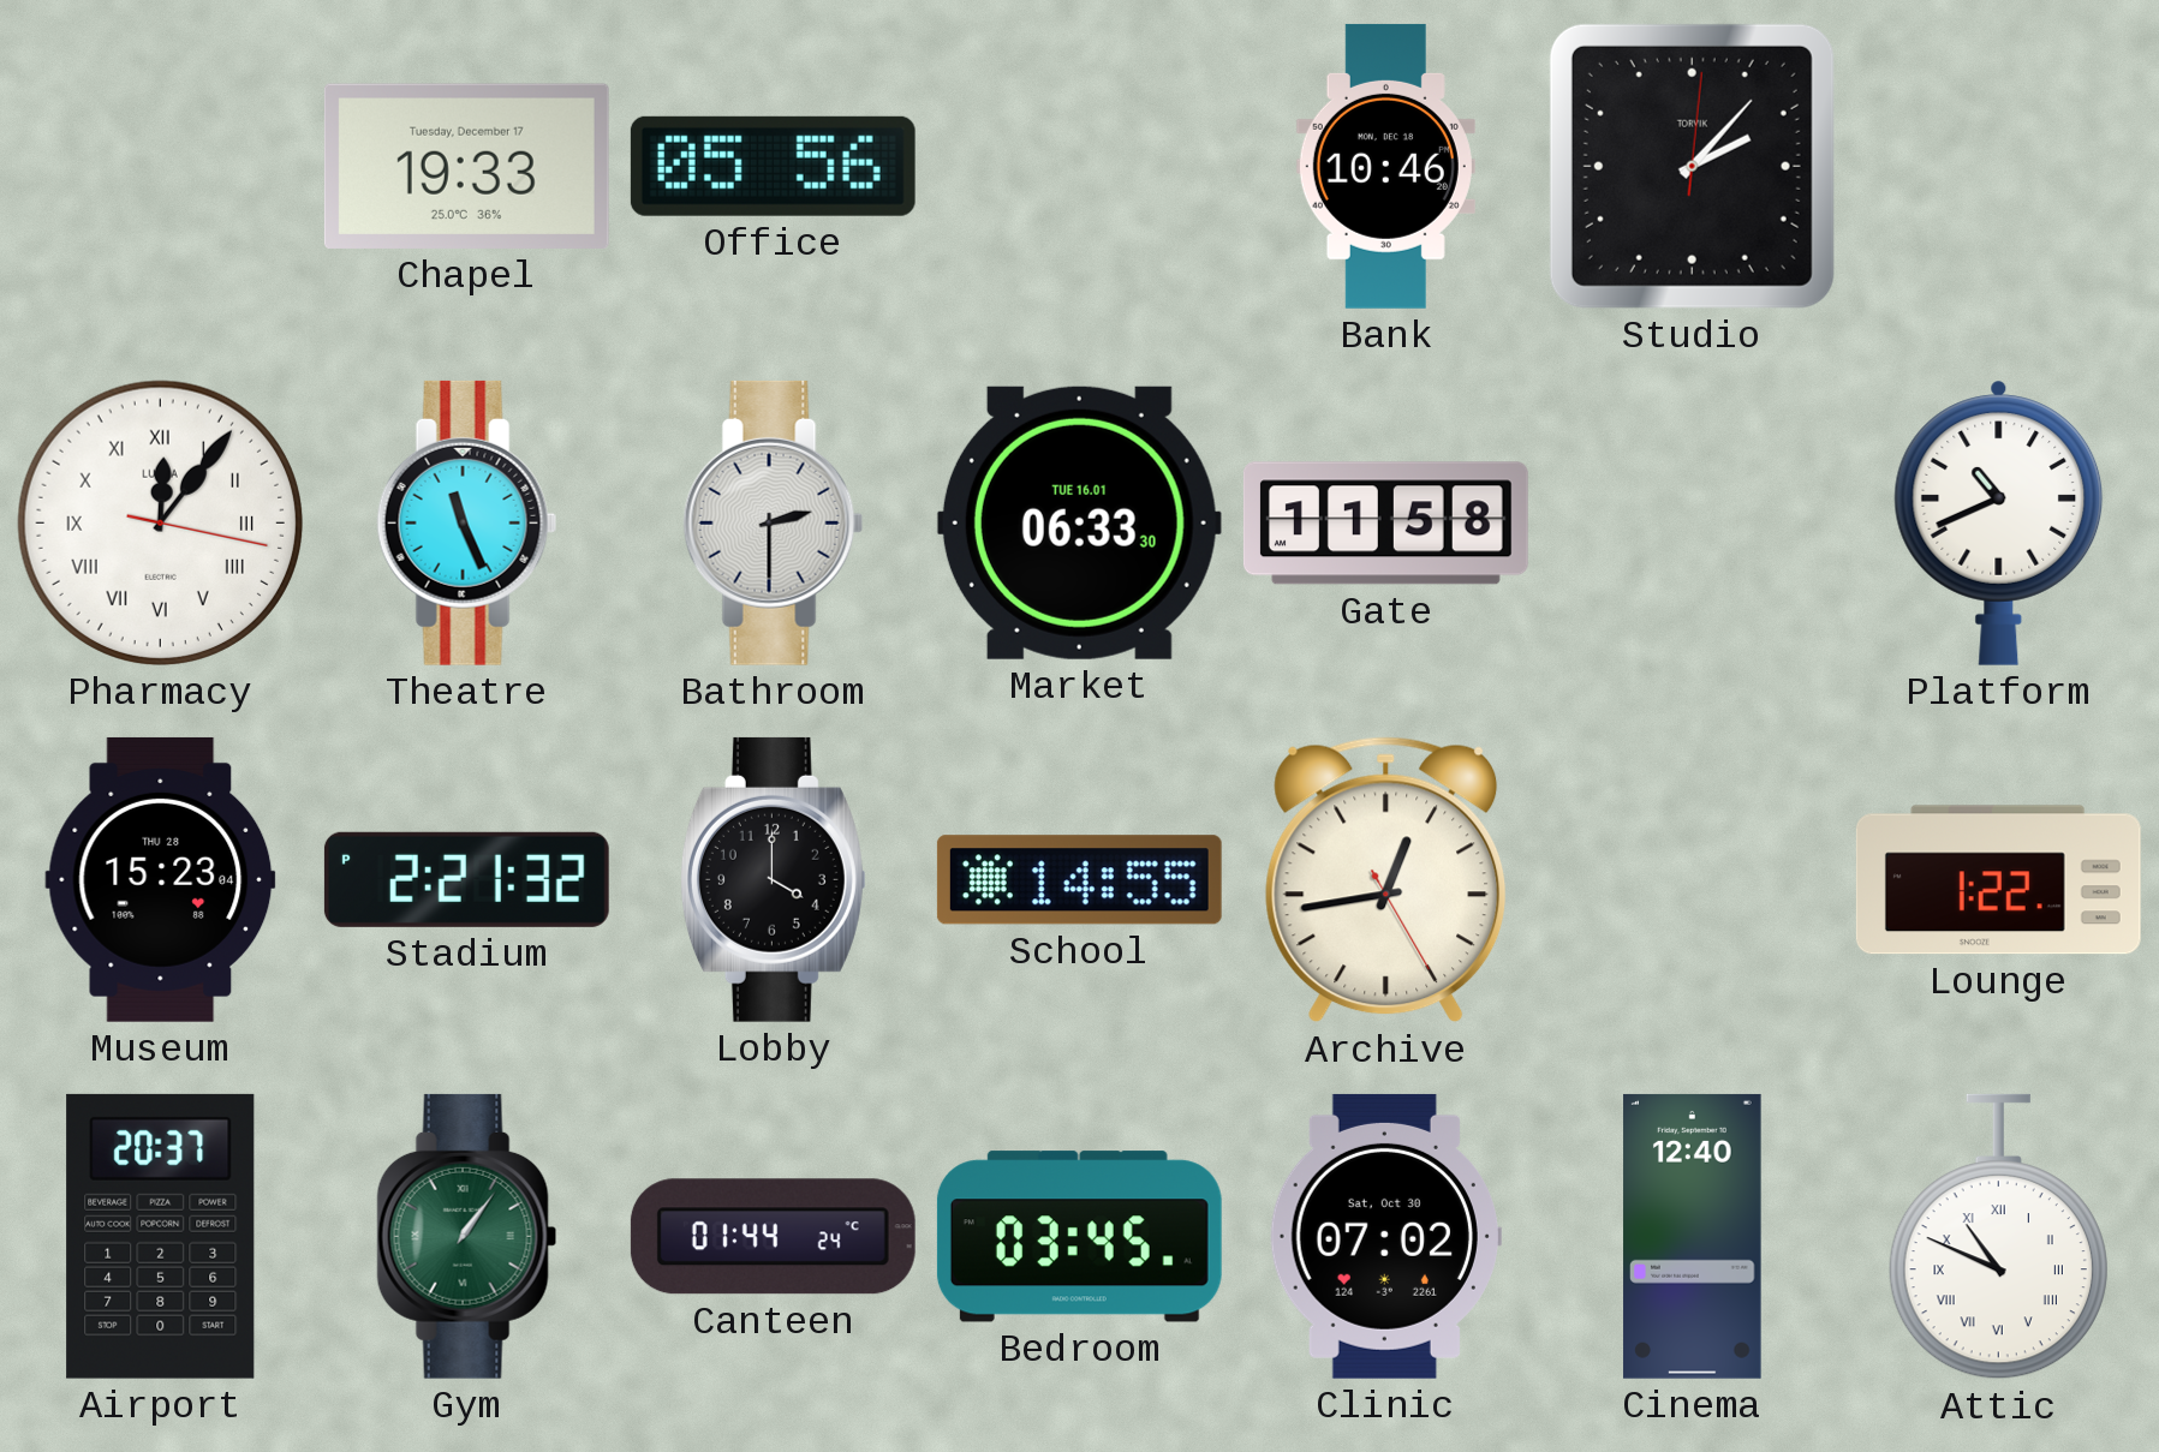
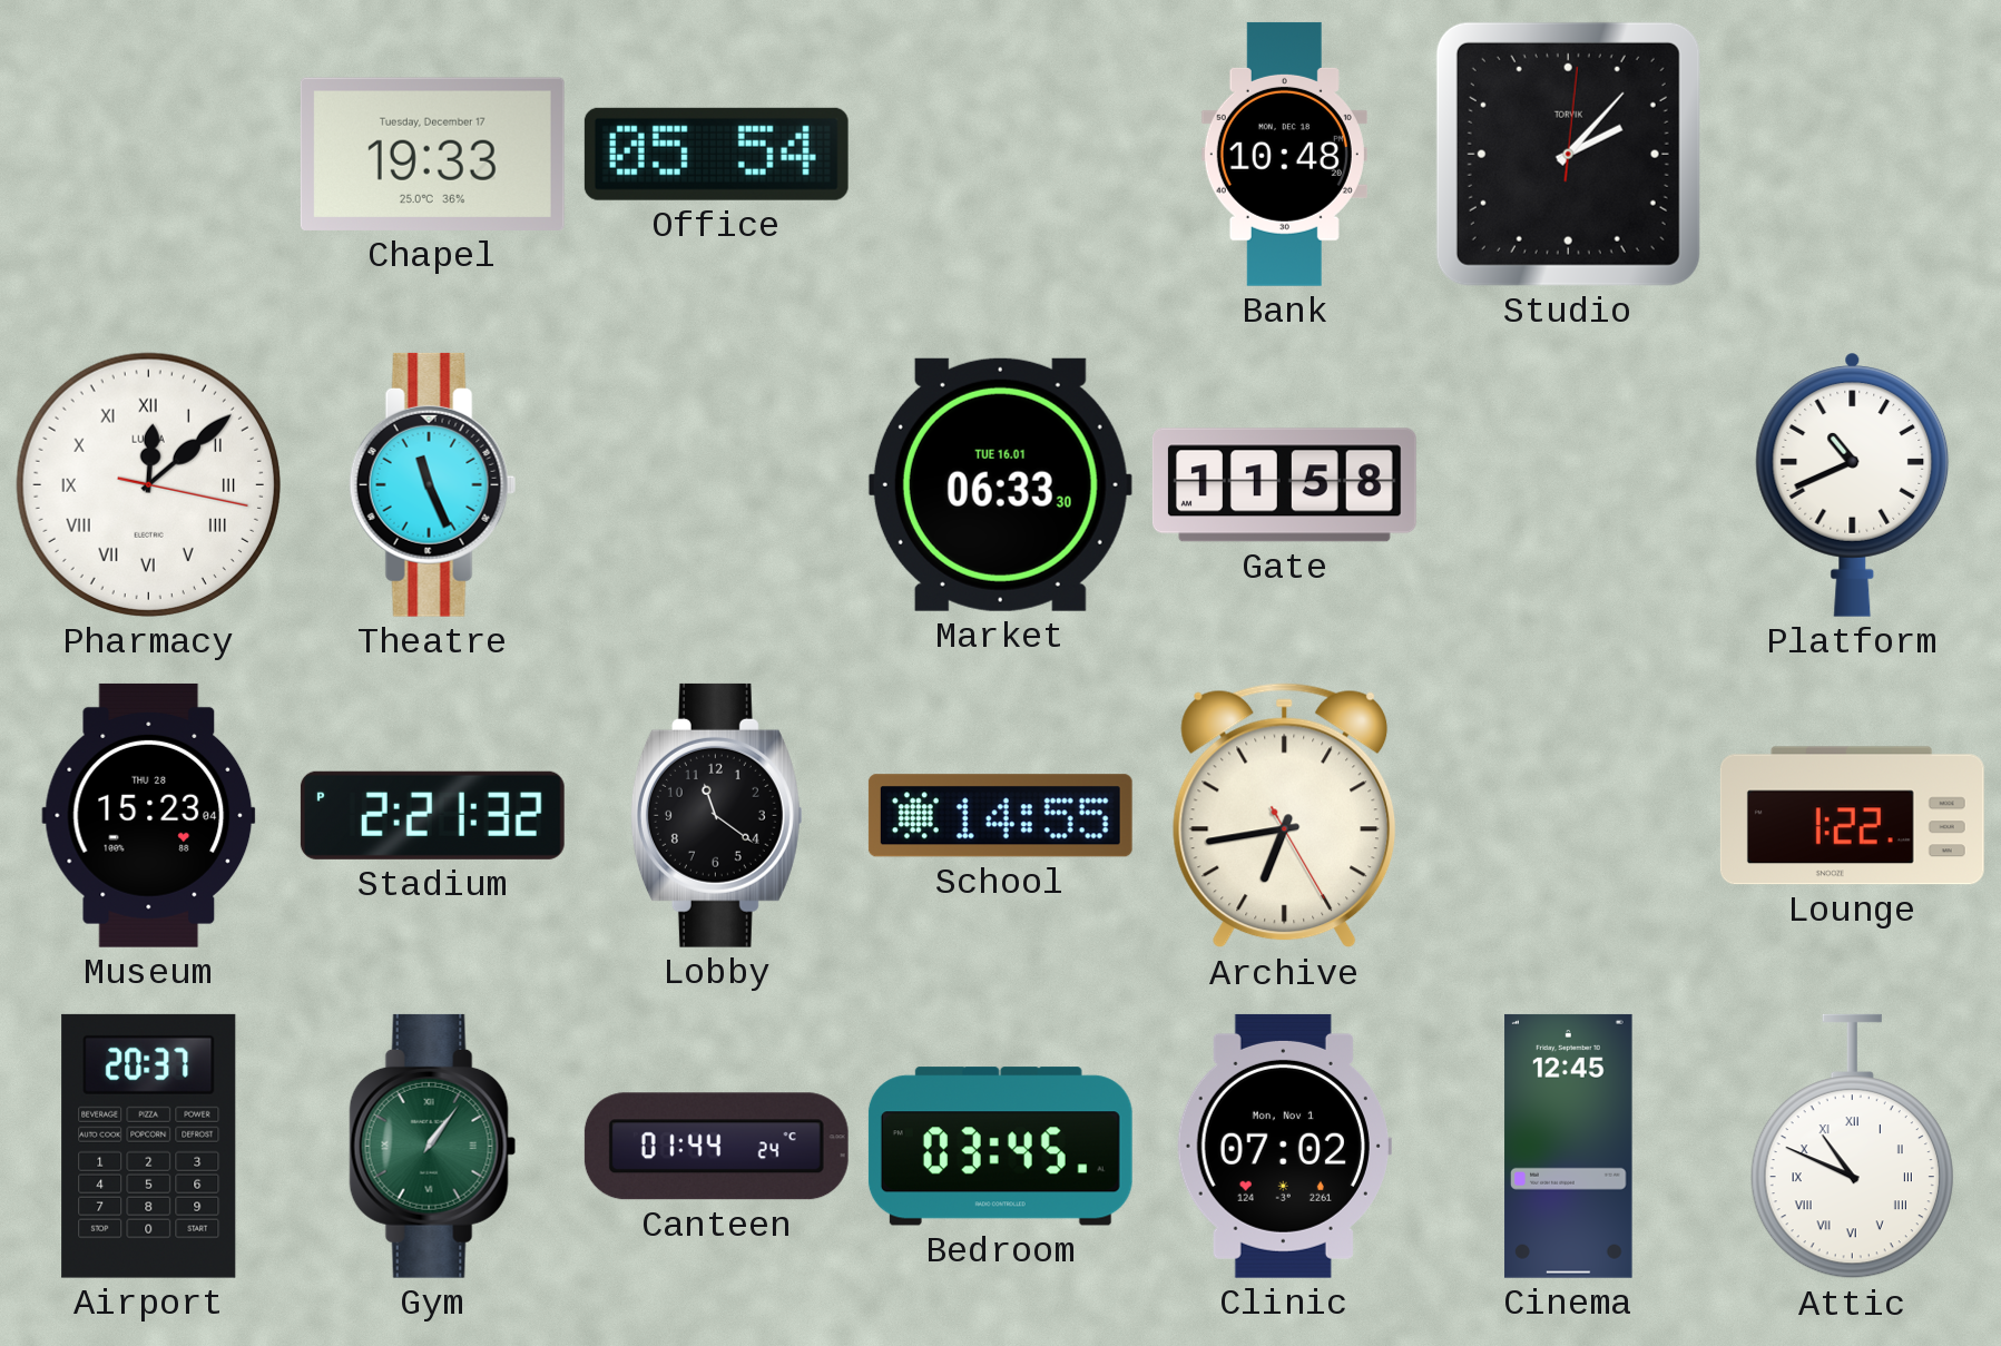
Office: 05:56 -> 05:54
Bank: 10:46 -> 10:48
Pharmacy: 12:06 -> 12:08
Bathroom: 2:30 -> none
Lobby: 4:00 -> 11:21
Archive: 12:43 -> 6:43
Clinic date: Sat, Oct 30 -> Mon, Nov 1
Cinema: 12:40 -> 12:45
